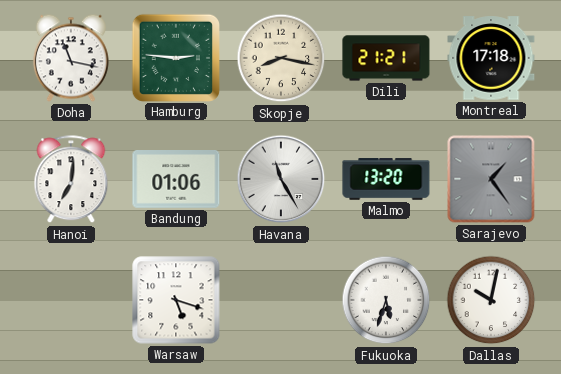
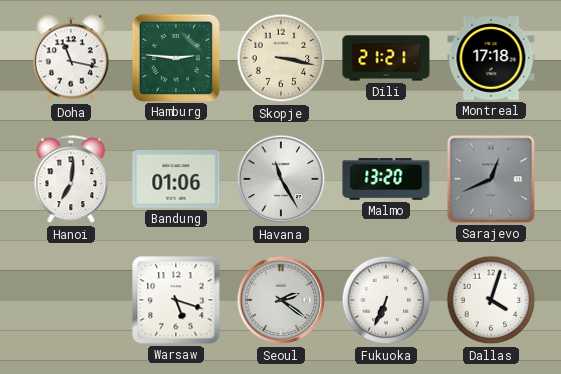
Skopje: 8:17 -> 3:17
Sarajevo: 1:24 -> 12:41
Seoul: none -> 2:21
Fukuoka: 5:33 -> 6:34
Dallas: 10:02 -> 4:03
